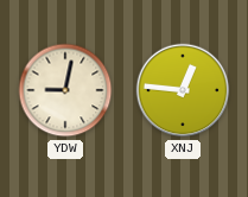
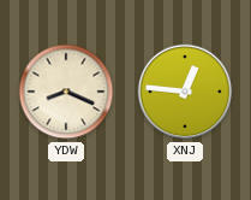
YDW: 9:02 -> 8:19
